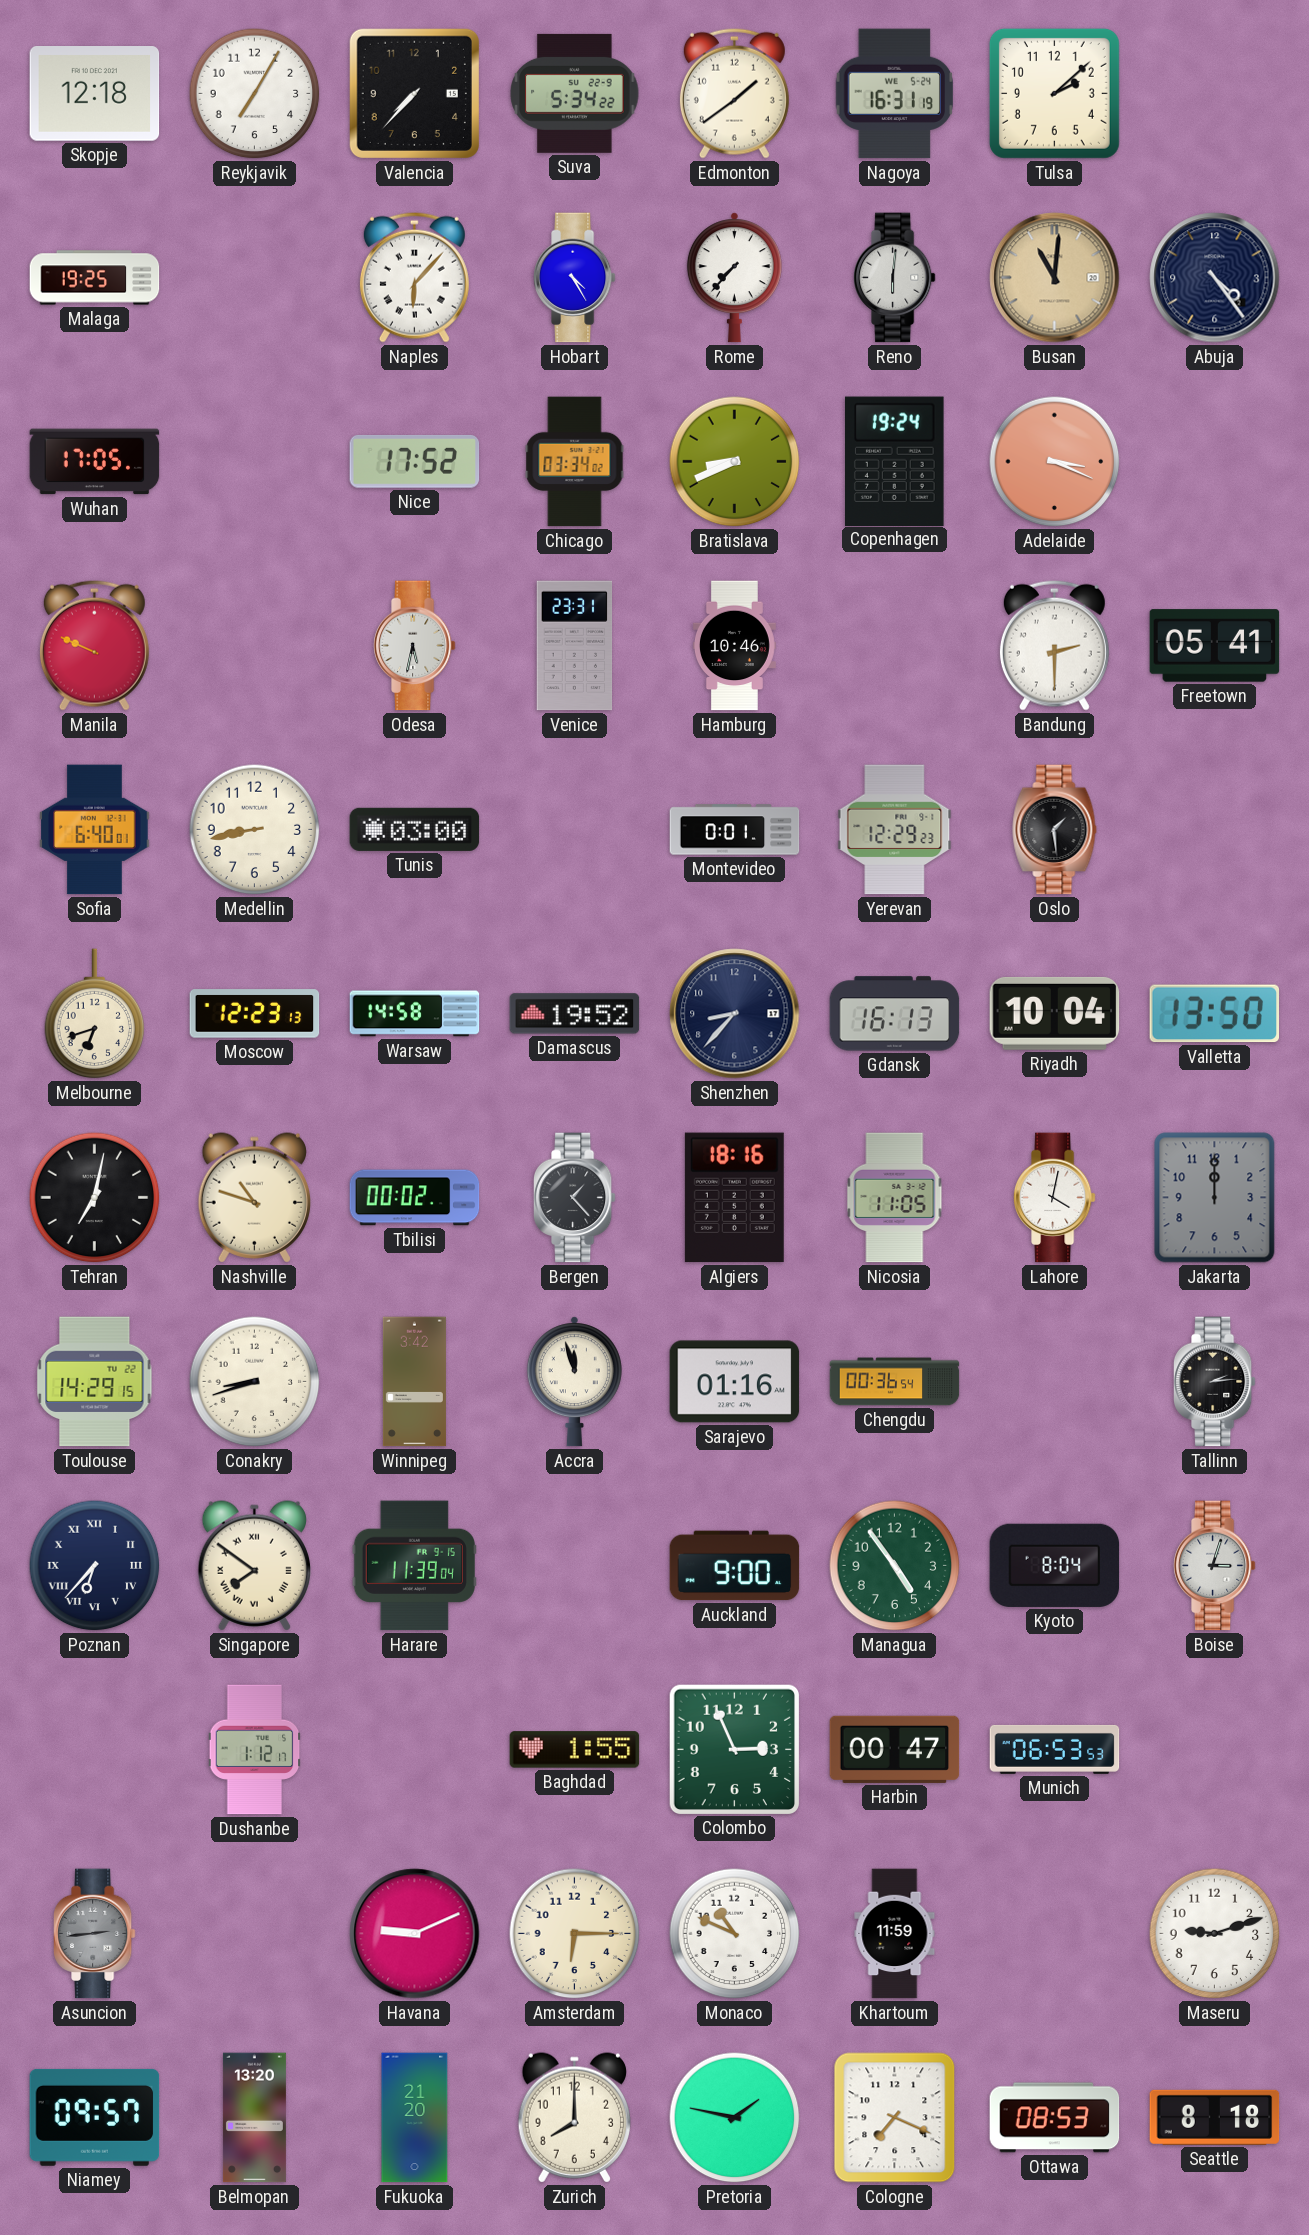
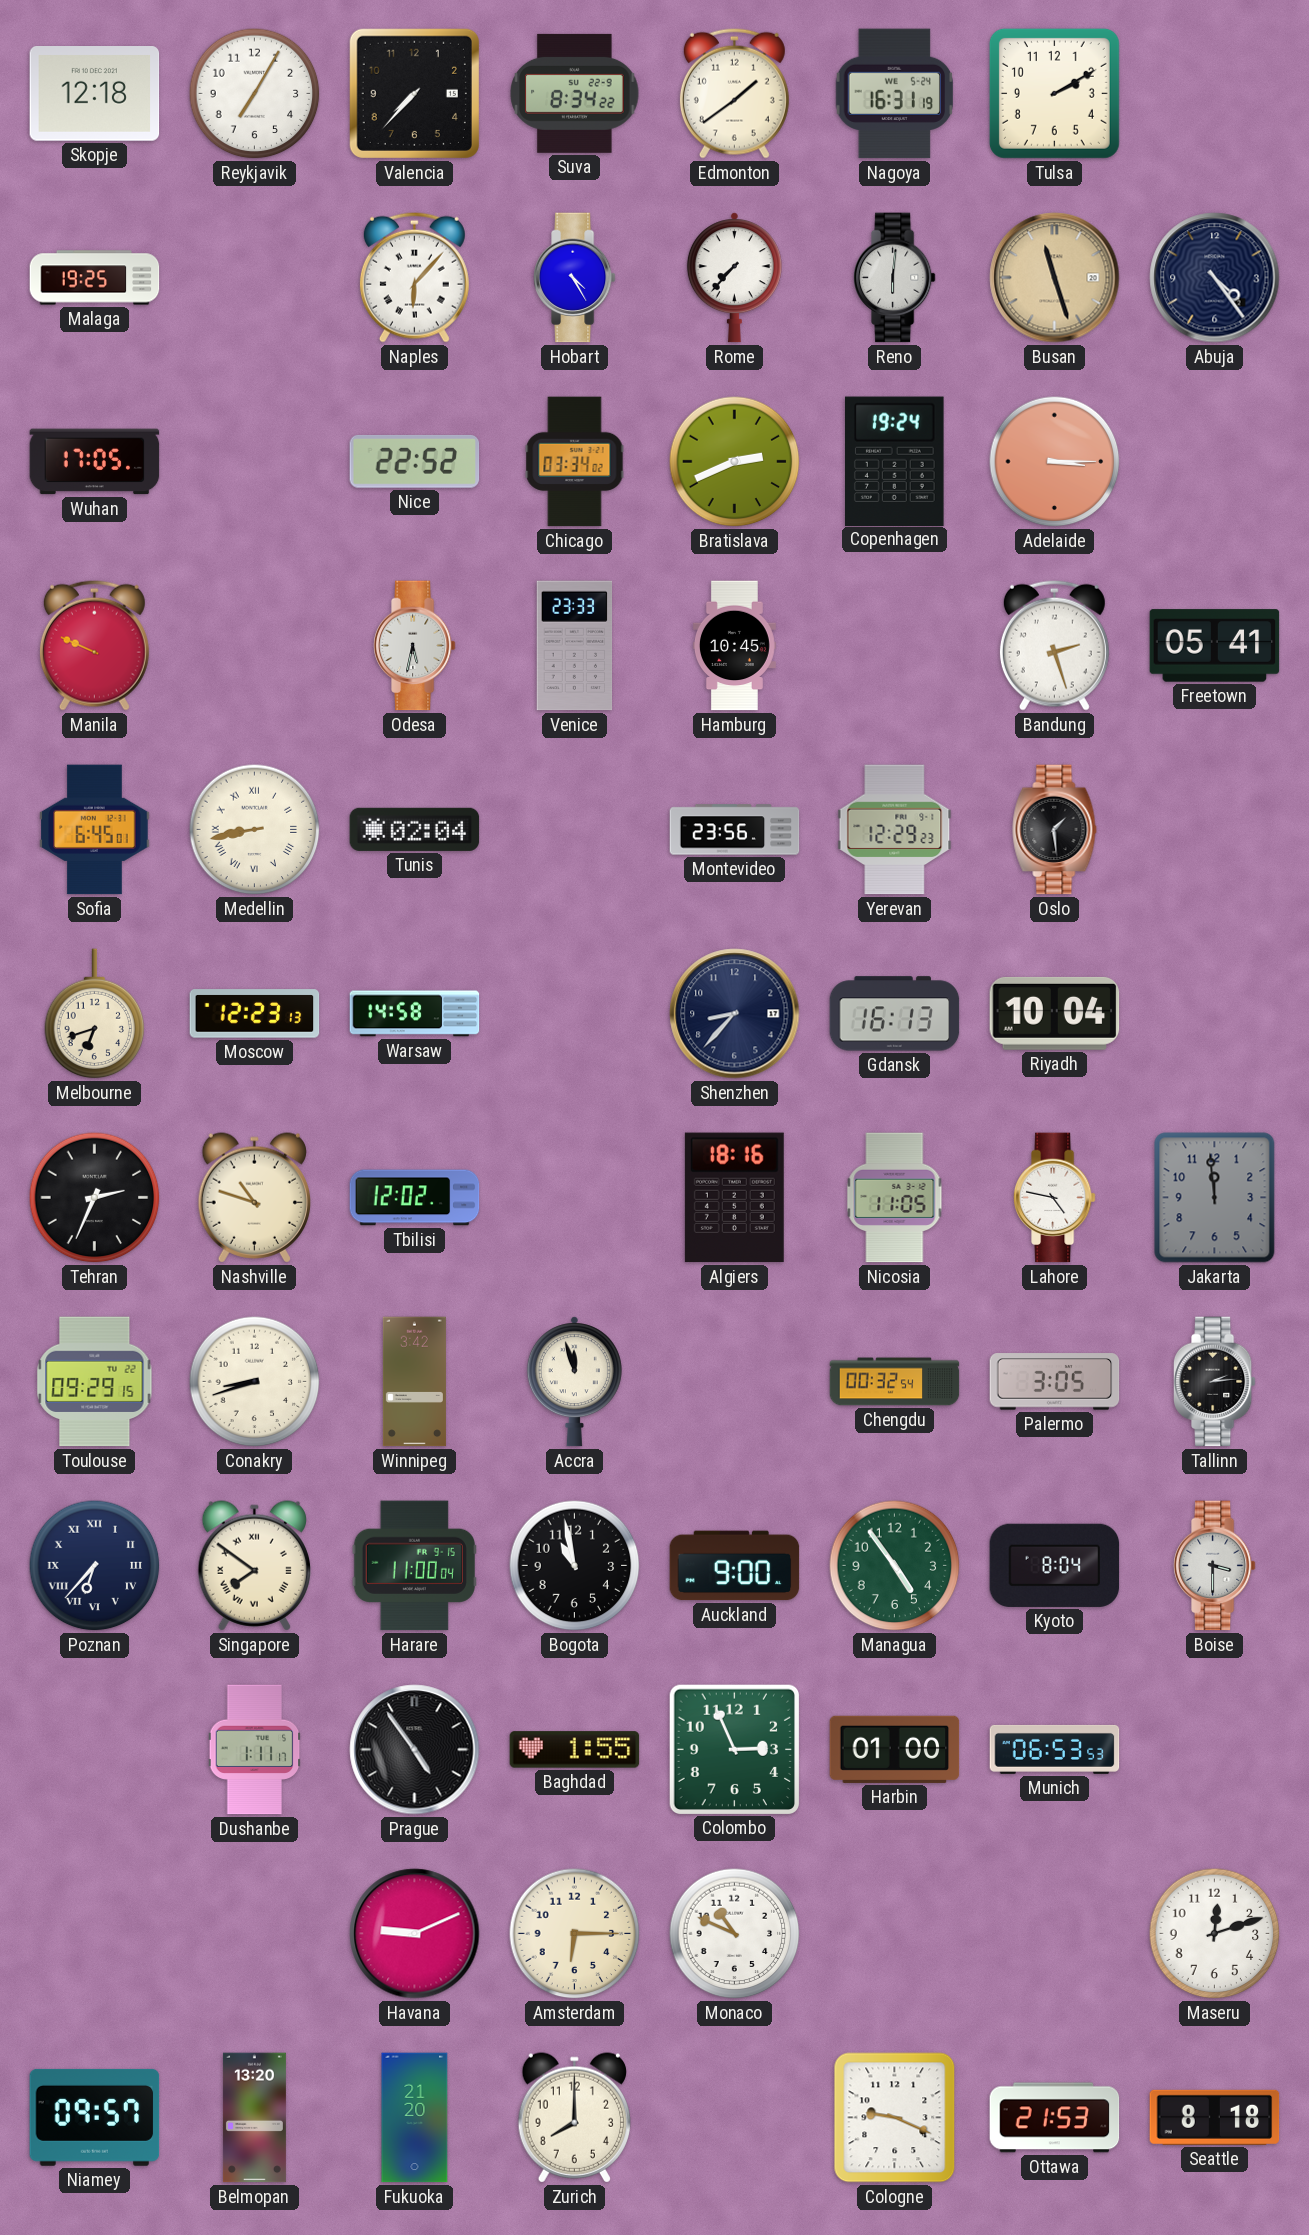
Suva: 5:34 -> 8:34
Tulsa: 2:08 -> 2:10
Busan: 11:01 -> 11:27
Nice: 17:52 -> 22:52
Bratislava: 8:41 -> 2:41
Adelaide: 3:19 -> 3:15
Venice: 23:31 -> 23:33
Hamburg: 10:46 -> 10:45
Bandung: 2:30 -> 2:27
Sofia: 6:40 -> 6:45
Medellin numerals: Arabic -> Roman
Tunis: 03:00 -> 02:04
Montevideo: 0:01 -> 23:56
Damascus: 19:52 -> none
Valletta: 13:50 -> none
Tehran: 7:02 -> 2:34
Tbilisi: 00:02 -> 12:02
Bergen: 1:23 -> none
Lahore: 4:02 -> 4:47
Jakarta: 12:00 -> 11:59
Toulouse: 14:29 -> 09:29
Sarajevo: 01:16 -> none
Chengdu: 00:36 -> 00:32
Palermo: none -> 3:05
Harare: 11:39 -> 11:00
Bogota: none -> 10:58
Boise: 3:03 -> 3:30
Dushanbe: 1:12 -> 1:11
Prague: none -> 4:54
Harbin: 00:47 -> 01:00
Asuncion: 2:44 -> none
Khartoum: 11:59 -> none
Maseru: 9:12 -> 12:12
Pretoria: 1:47 -> none
Cologne: 7:19 -> 9:19
Ottawa: 08:53 -> 21:53
